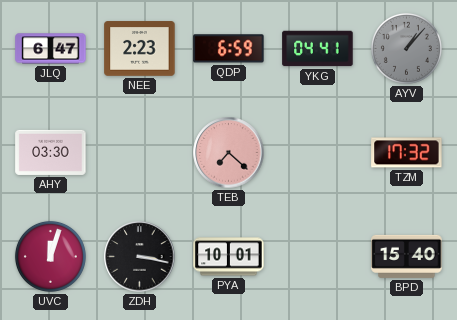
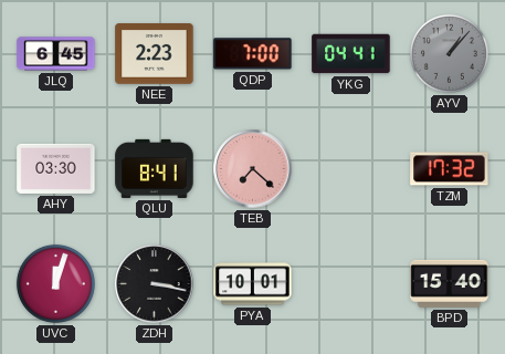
JLQ: 6:47 -> 6:45
QDP: 6:59 -> 7:00
QLU: none -> 8:41
